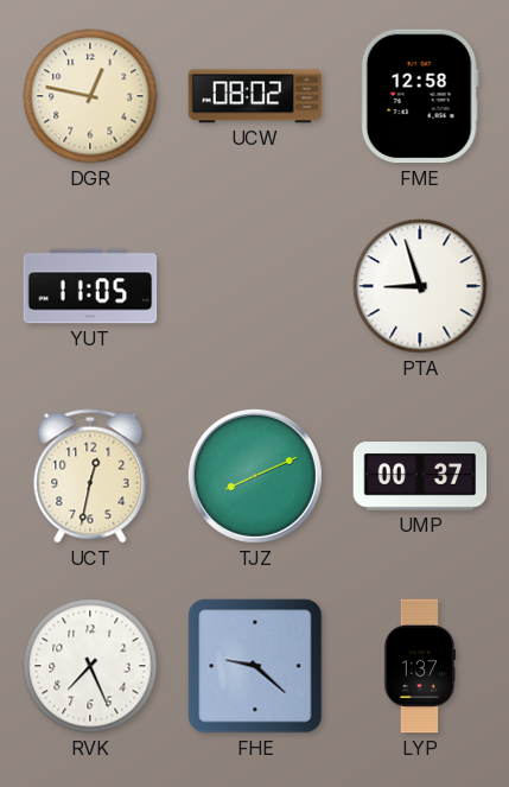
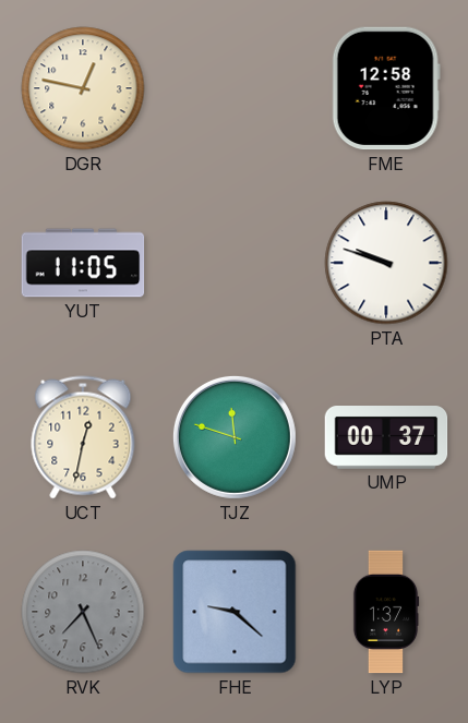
UCW: 08:02 -> none
PTA: 8:57 -> 9:48
TJZ: 8:11 -> 11:48
RVK dial: white -> grey
